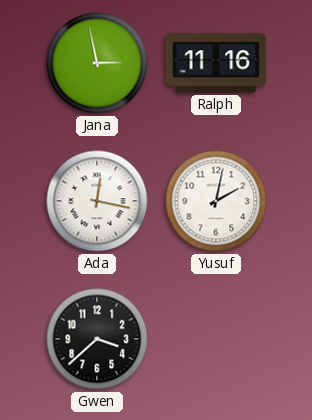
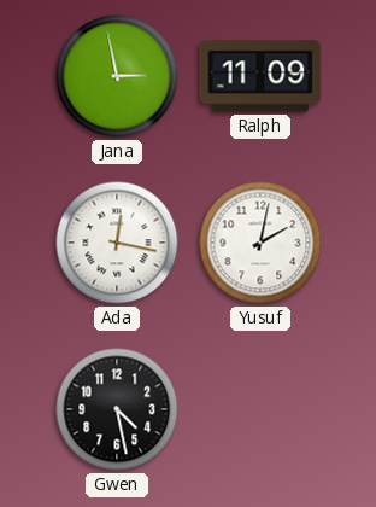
Ralph: 11:16 -> 11:09
Gwen: 3:38 -> 4:28
